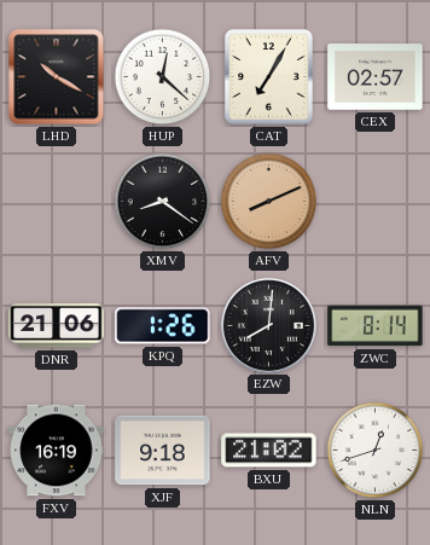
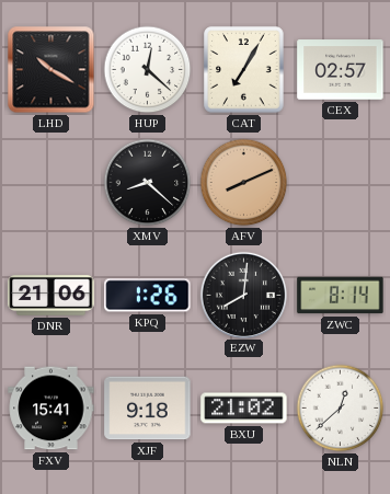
XMV: 8:21 -> 8:22
FXV: 16:19 -> 15:41
NLN: 12:42 -> 12:38
